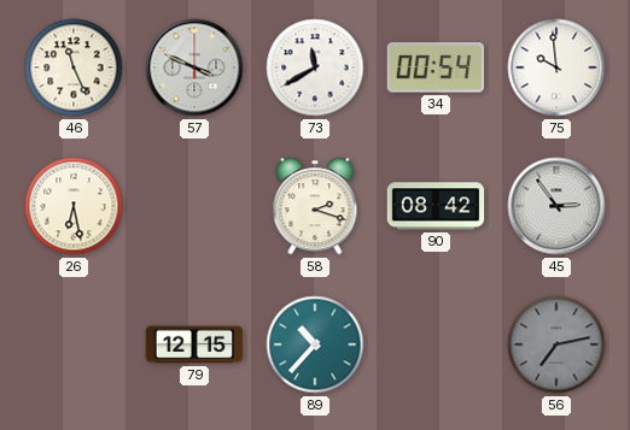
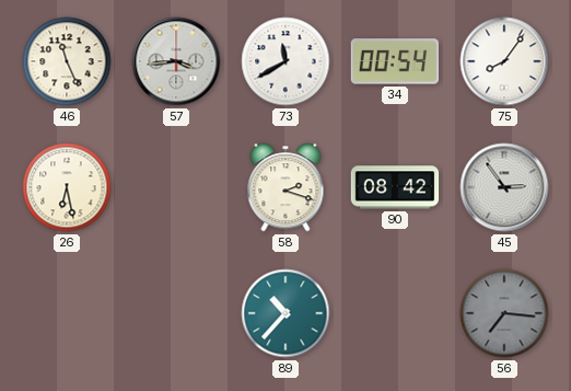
57: 3:49 -> 3:44
75: 9:59 -> 8:06
79: 12:15 -> none
56: 7:13 -> 7:16
